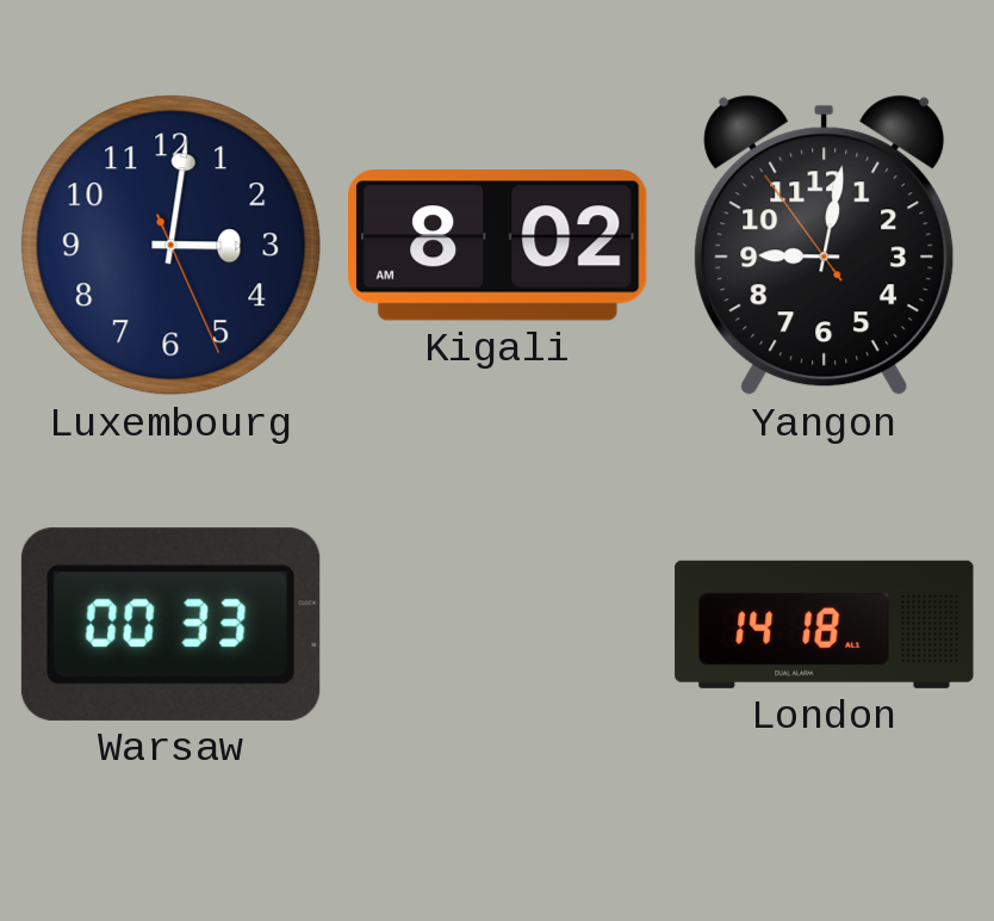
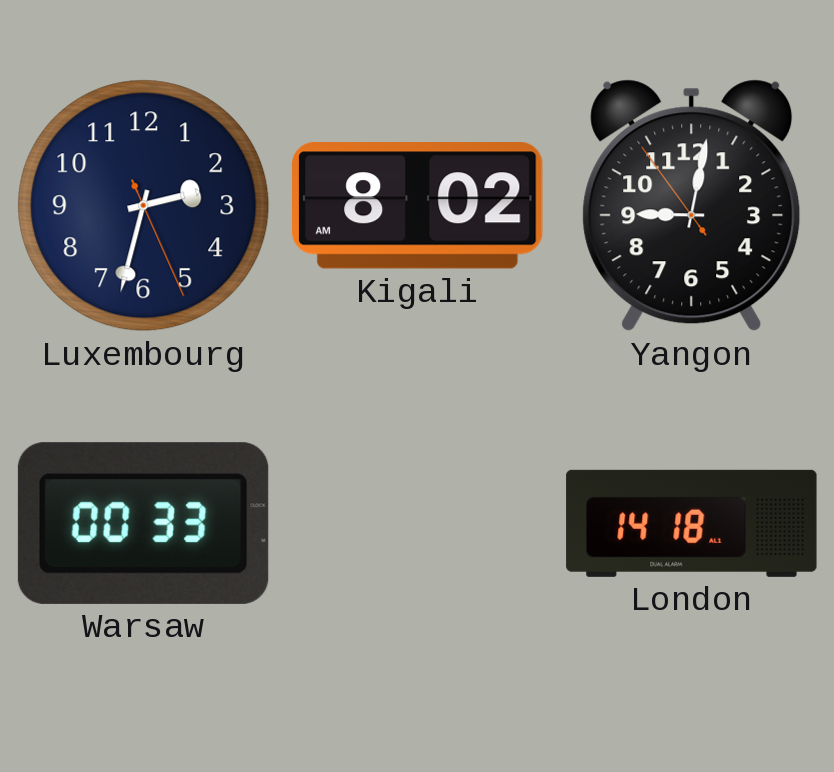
Luxembourg: 3:01 -> 2:32
